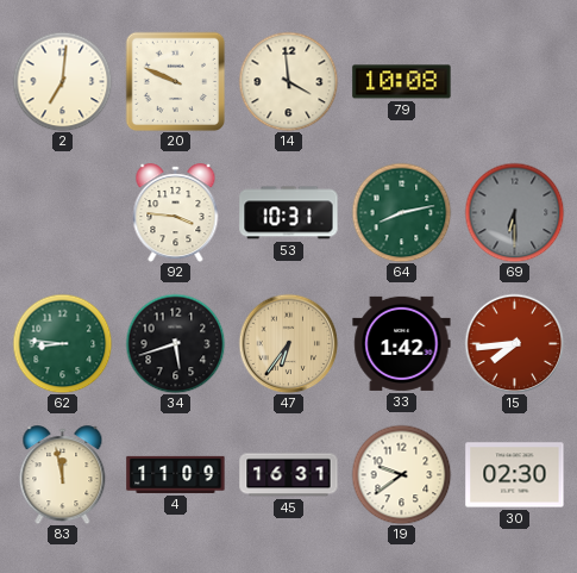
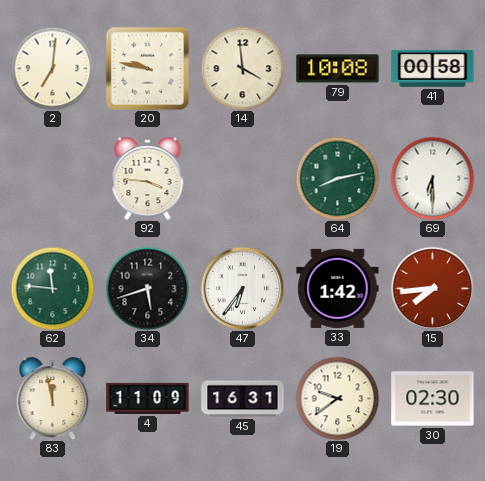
20: 9:49 -> 9:47
41: none -> 00:58
53: 10:31 -> none
69 dial: grey -> white
62: 8:46 -> 11:46
47 dial: champagne -> white
